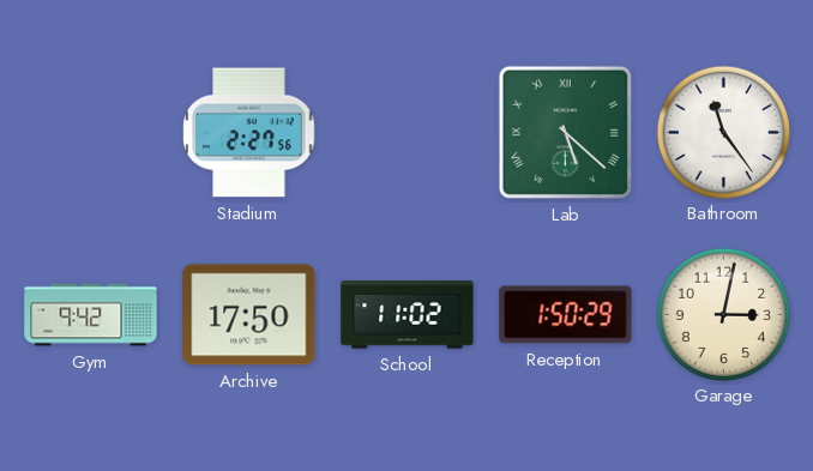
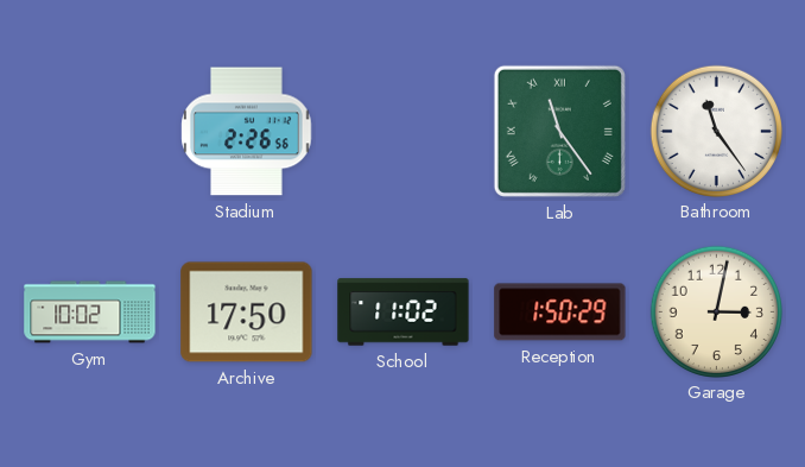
Stadium: 2:27 -> 2:26
Lab: 5:22 -> 11:24
Gym: 9:42 -> 10:02
